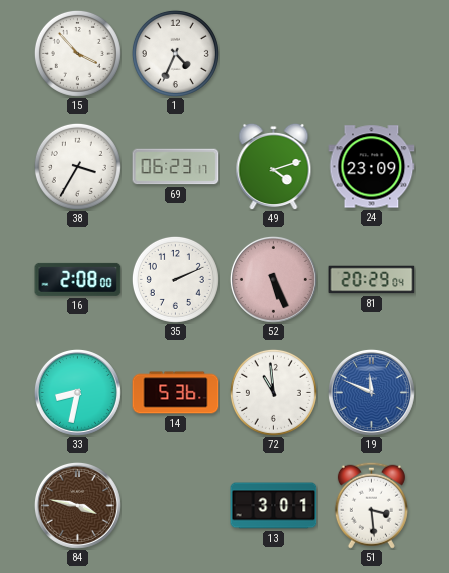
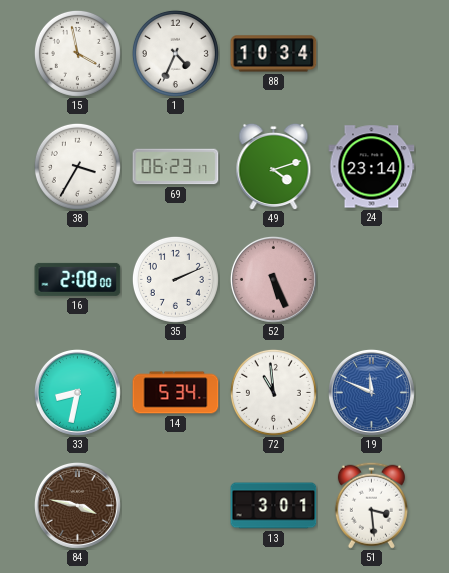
15: 3:53 -> 3:58
88: none -> 10:34
24: 23:09 -> 23:14
81: 20:29 -> none
14: 5:36 -> 5:34
